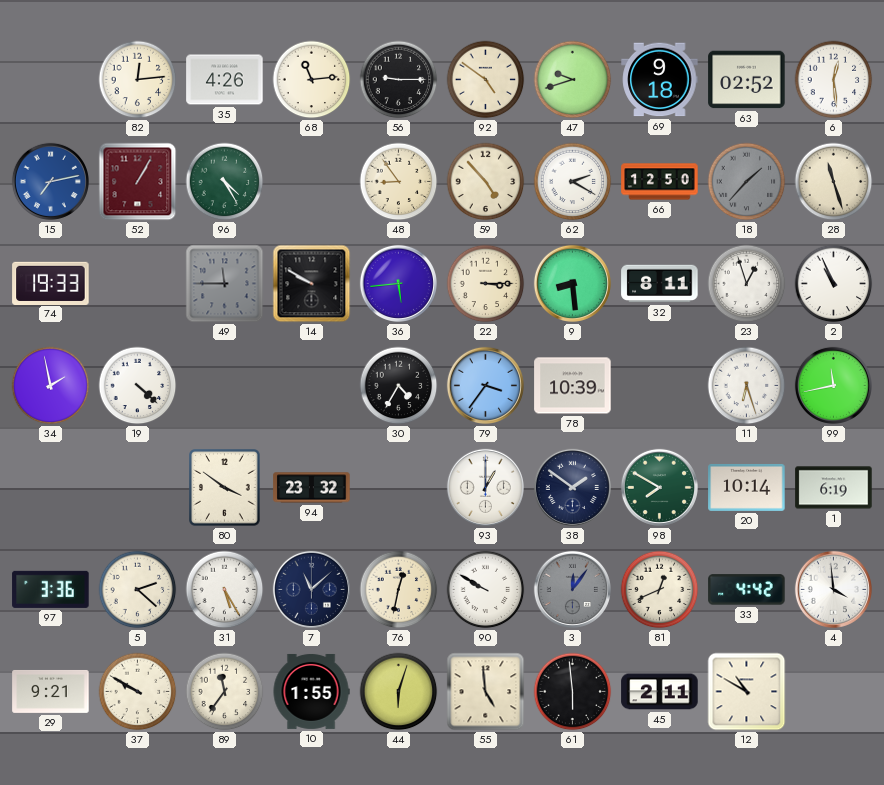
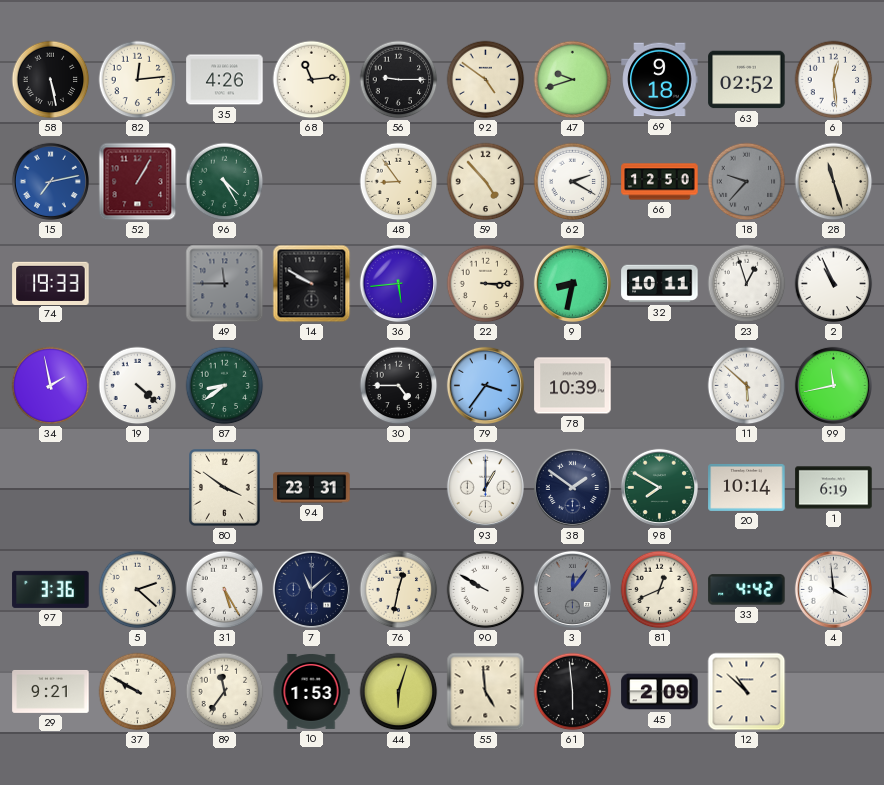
58: none -> 5:28
18: 1:37 -> 9:37
9: 8:29 -> 8:32
32: 8:11 -> 10:11
87: none -> 8:39
30: 4:35 -> 4:45
11: 6:27 -> 5:52
94: 23:32 -> 23:31
10: 1:55 -> 1:53
45: 2:11 -> 2:09
12: 10:50 -> 10:52
